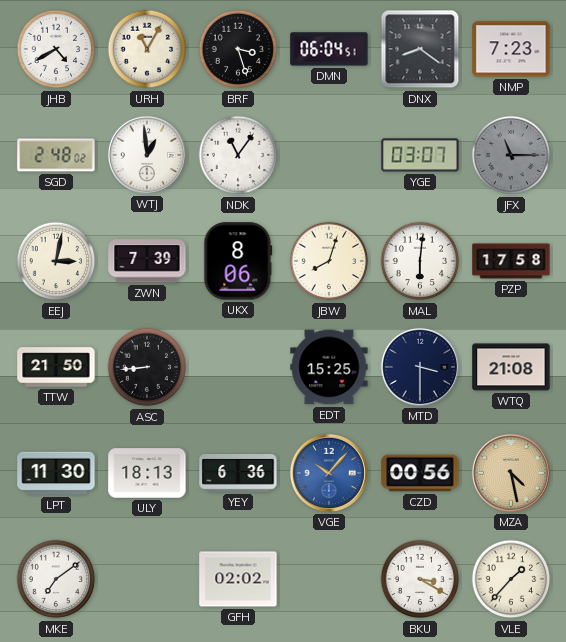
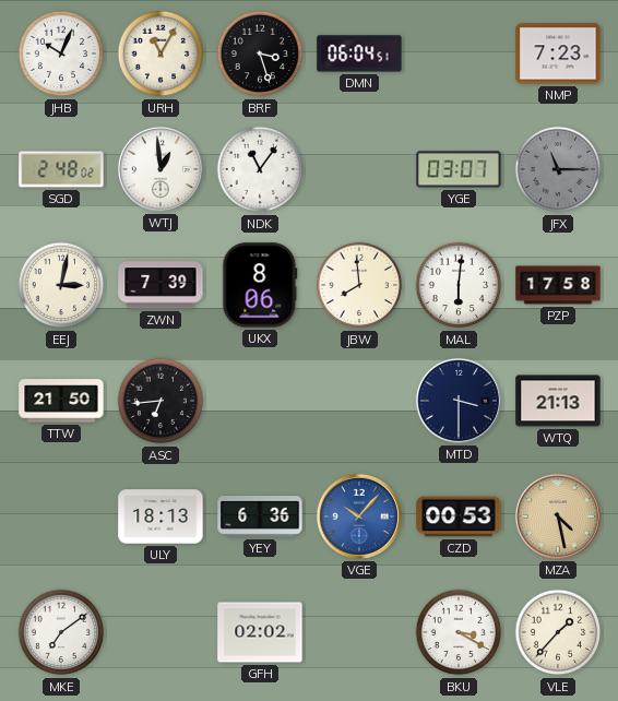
JHB: 4:40 -> 10:04
DNX: 8:21 -> none
JBW: 8:03 -> 7:59
ASC: 8:44 -> 6:44
EDT: 15:25 -> none
WTQ: 21:08 -> 21:13
LPT: 11:30 -> none
CZD: 00:56 -> 00:53
